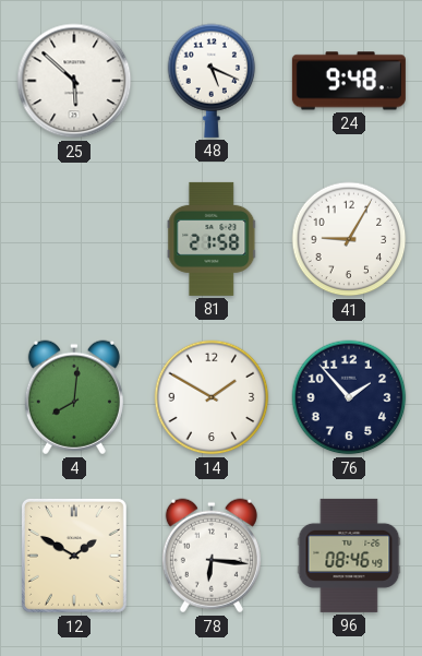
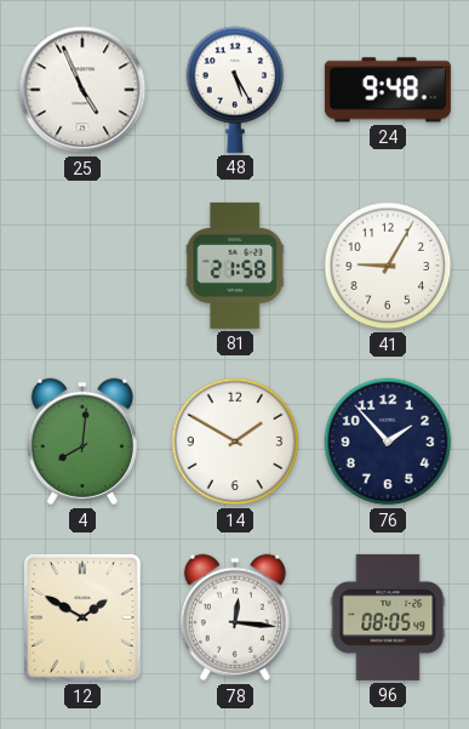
25: 5:52 -> 4:56
48: 5:19 -> 5:25
78: 6:16 -> 12:16
96: 08:46 -> 08:05
